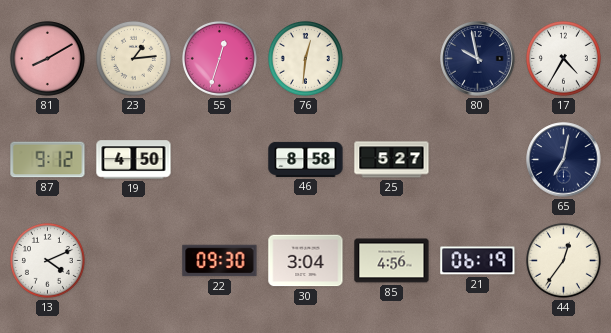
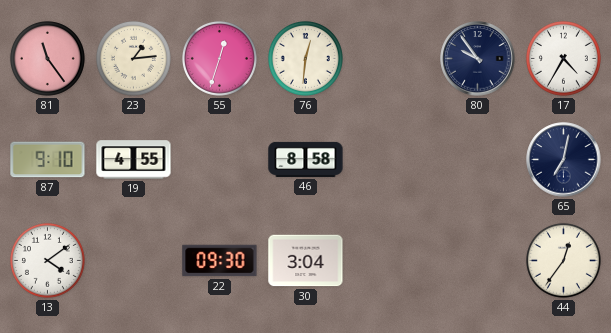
81: 8:10 -> 11:24
80: 9:58 -> 9:54
87: 9:12 -> 9:10
19: 4:50 -> 4:55
25: 5:27 -> none
13: 4:11 -> 4:09
85: 4:56 -> none
21: 06:19 -> none
